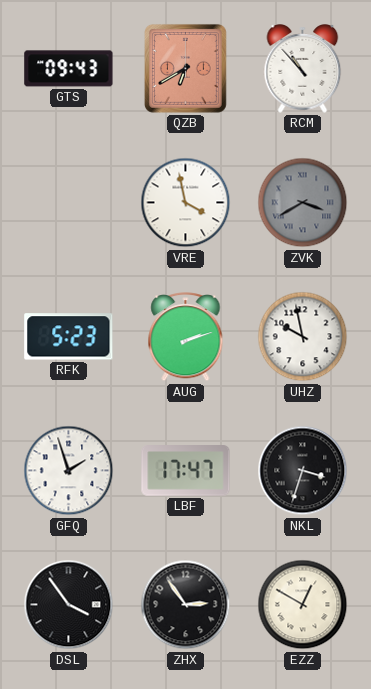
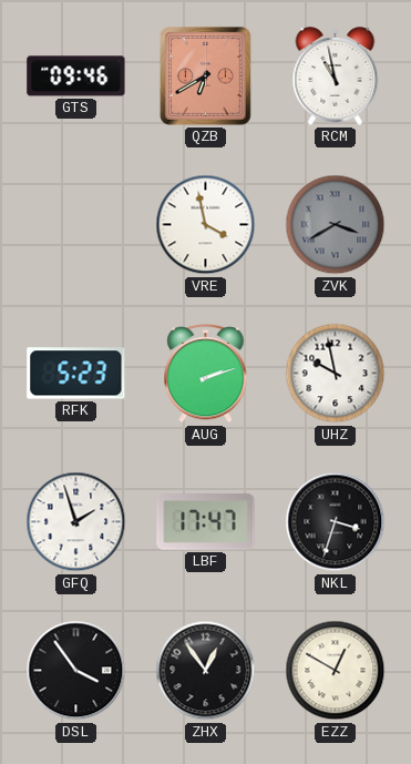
GTS: 09:43 -> 09:46
RCM: 10:53 -> 10:58
ZHX: 2:54 -> 12:54
